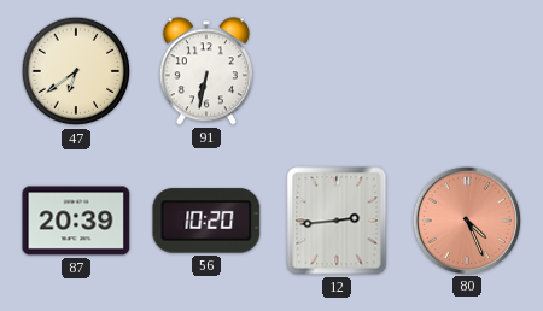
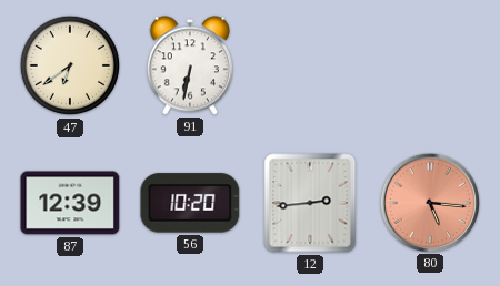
87: 20:39 -> 12:39
80: 4:26 -> 5:16
